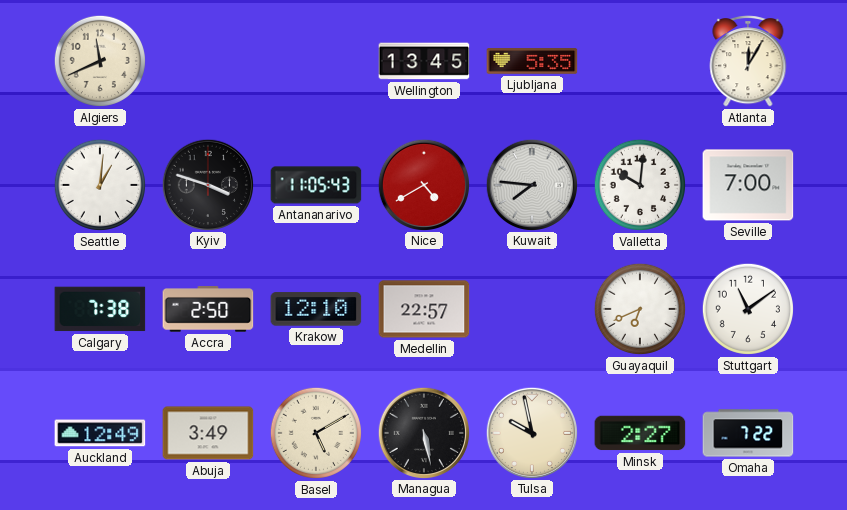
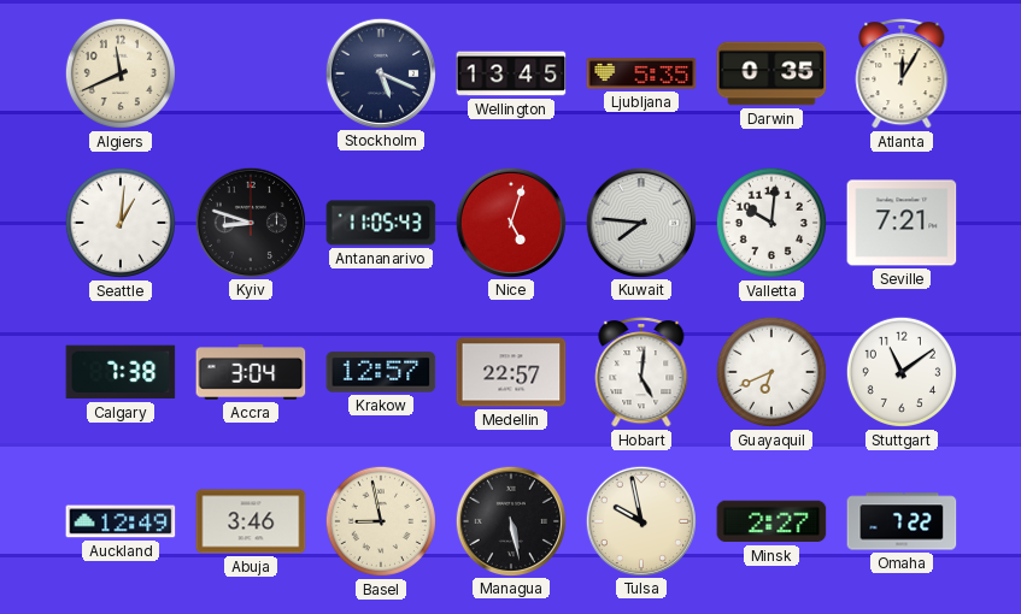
Stockholm: none -> 5:19
Darwin: none -> 0:35
Kyiv: 3:48 -> 8:48
Nice: 4:40 -> 5:03
Seville: 7:00 -> 7:21
Accra: 2:50 -> 3:04
Krakow: 12:10 -> 12:57
Hobart: none -> 5:01
Abuja: 3:49 -> 3:46
Basel: 5:10 -> 8:58
